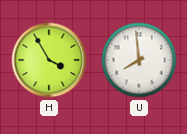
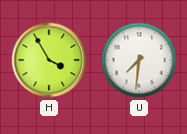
U: 7:59 -> 7:31
